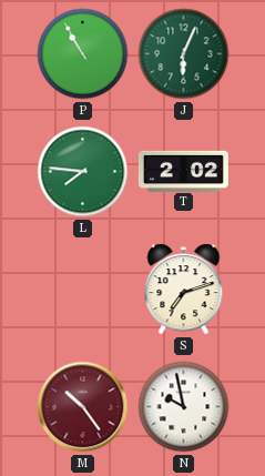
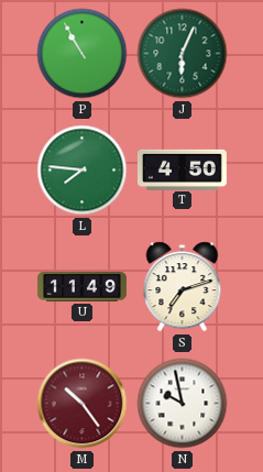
T: 2:02 -> 4:50
U: none -> 11:49
